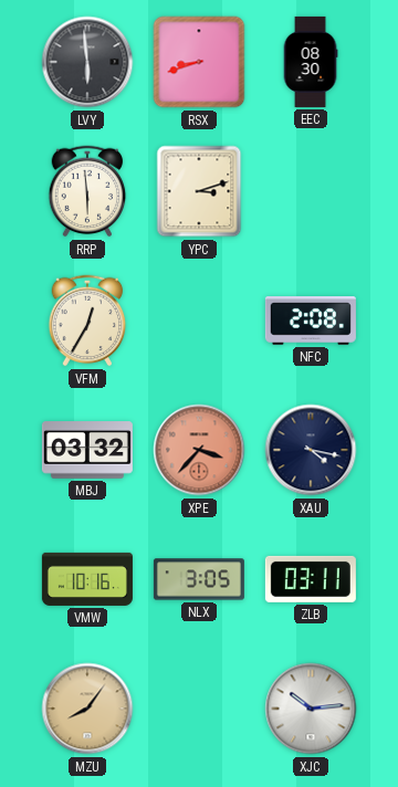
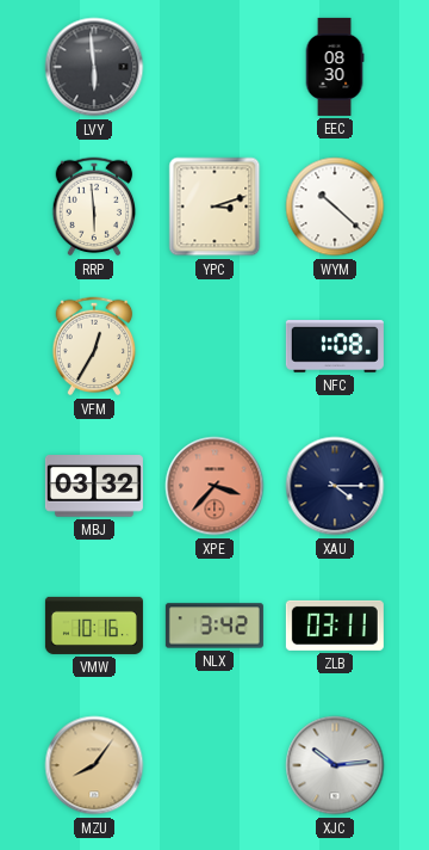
RSX: 8:42 -> none
WYM: none -> 10:22
NFC: 2:08 -> 1:08
XAU: 4:17 -> 4:15
NLX: 3:05 -> 3:42
